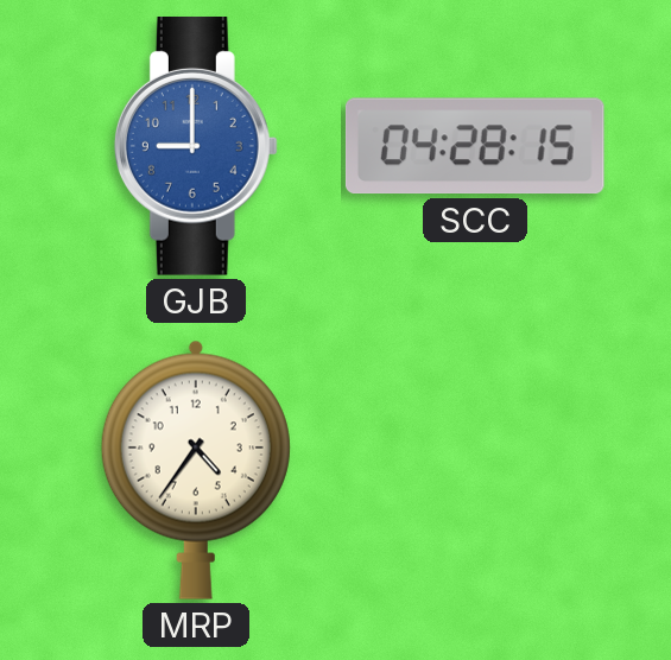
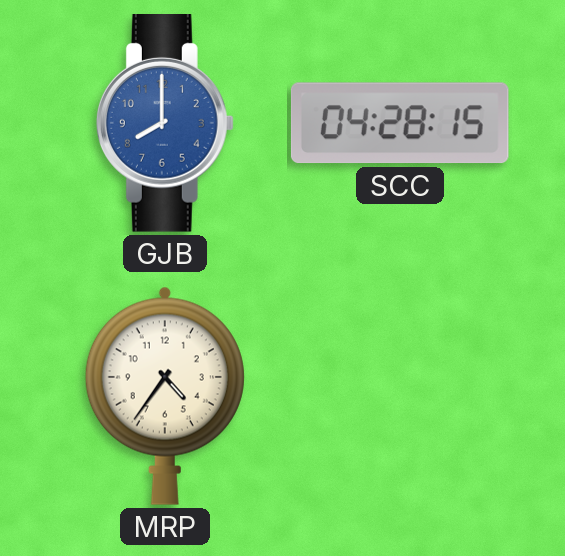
GJB: 9:00 -> 8:00
